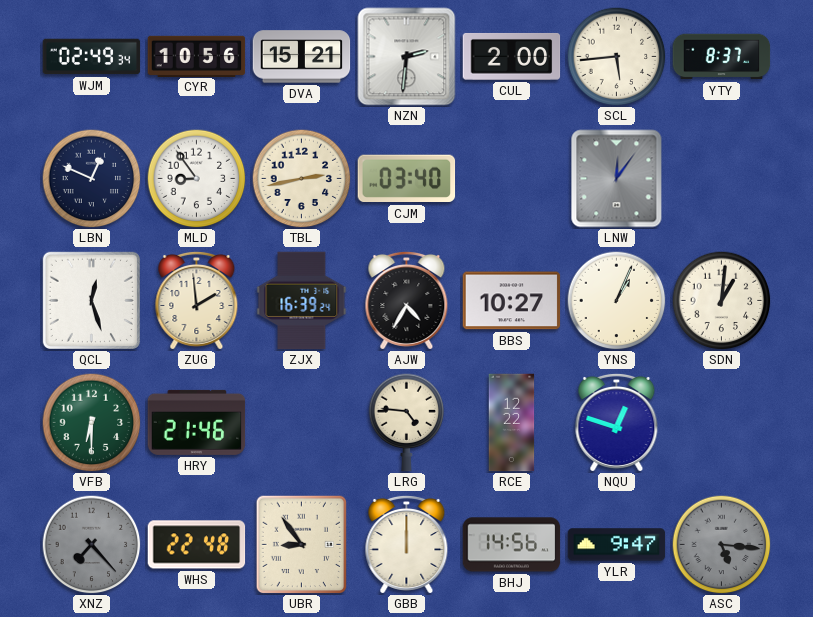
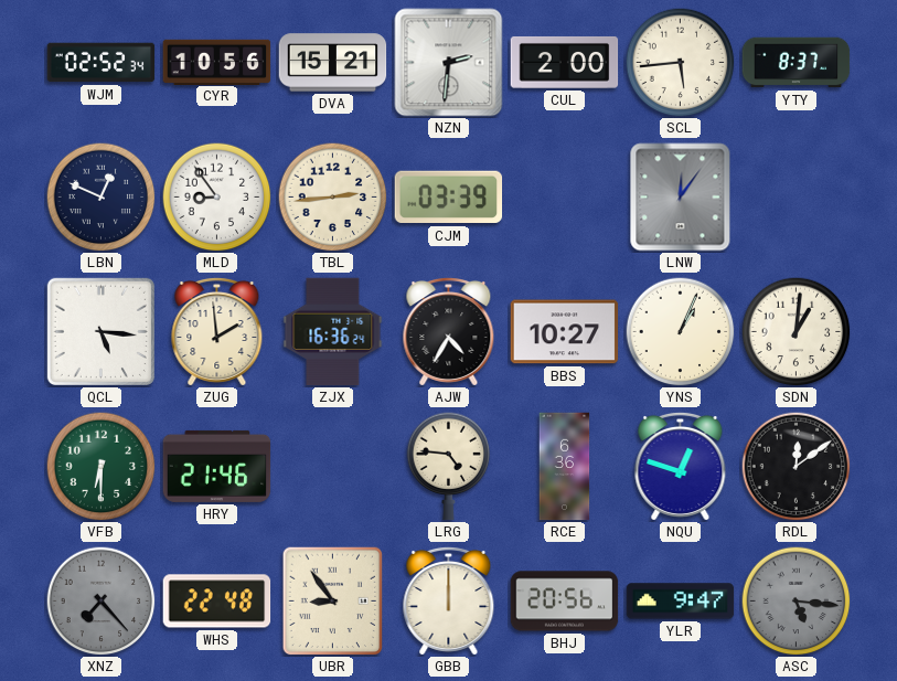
WJM: 02:49 -> 02:52
TBL: 2:43 -> 2:44
CJM: 03:40 -> 03:39
QCL: 12:27 -> 5:16
ZJX: 16:39 -> 16:36
RCE: 12:22 -> 6:36
RDL: none -> 12:09
BHJ: 14:56 -> 20:56
